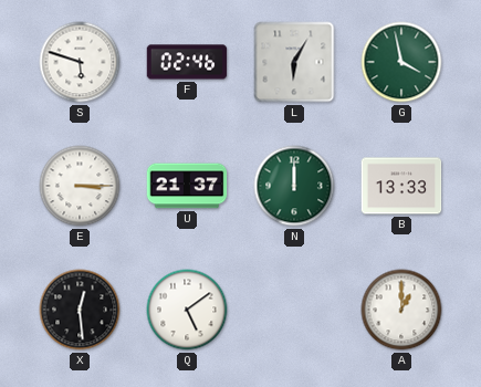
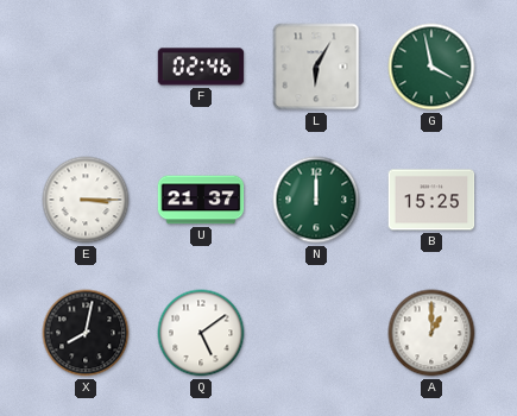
S: 5:48 -> none
B: 13:33 -> 15:25
X: 12:29 -> 8:02
